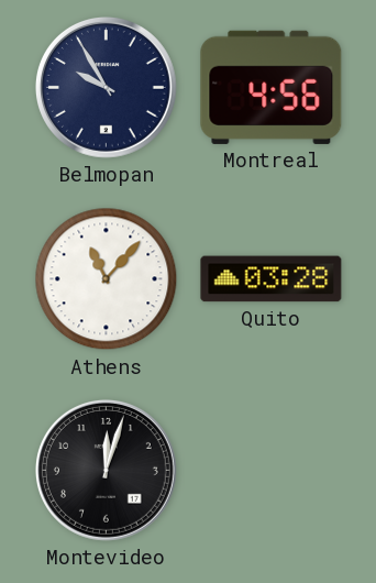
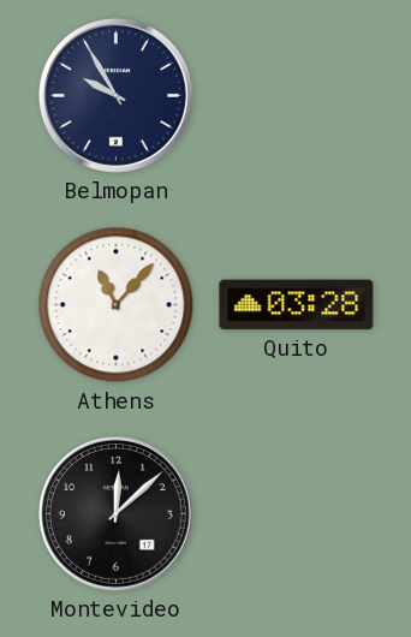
Montreal: 4:56 -> none
Montevideo: 12:03 -> 12:08
